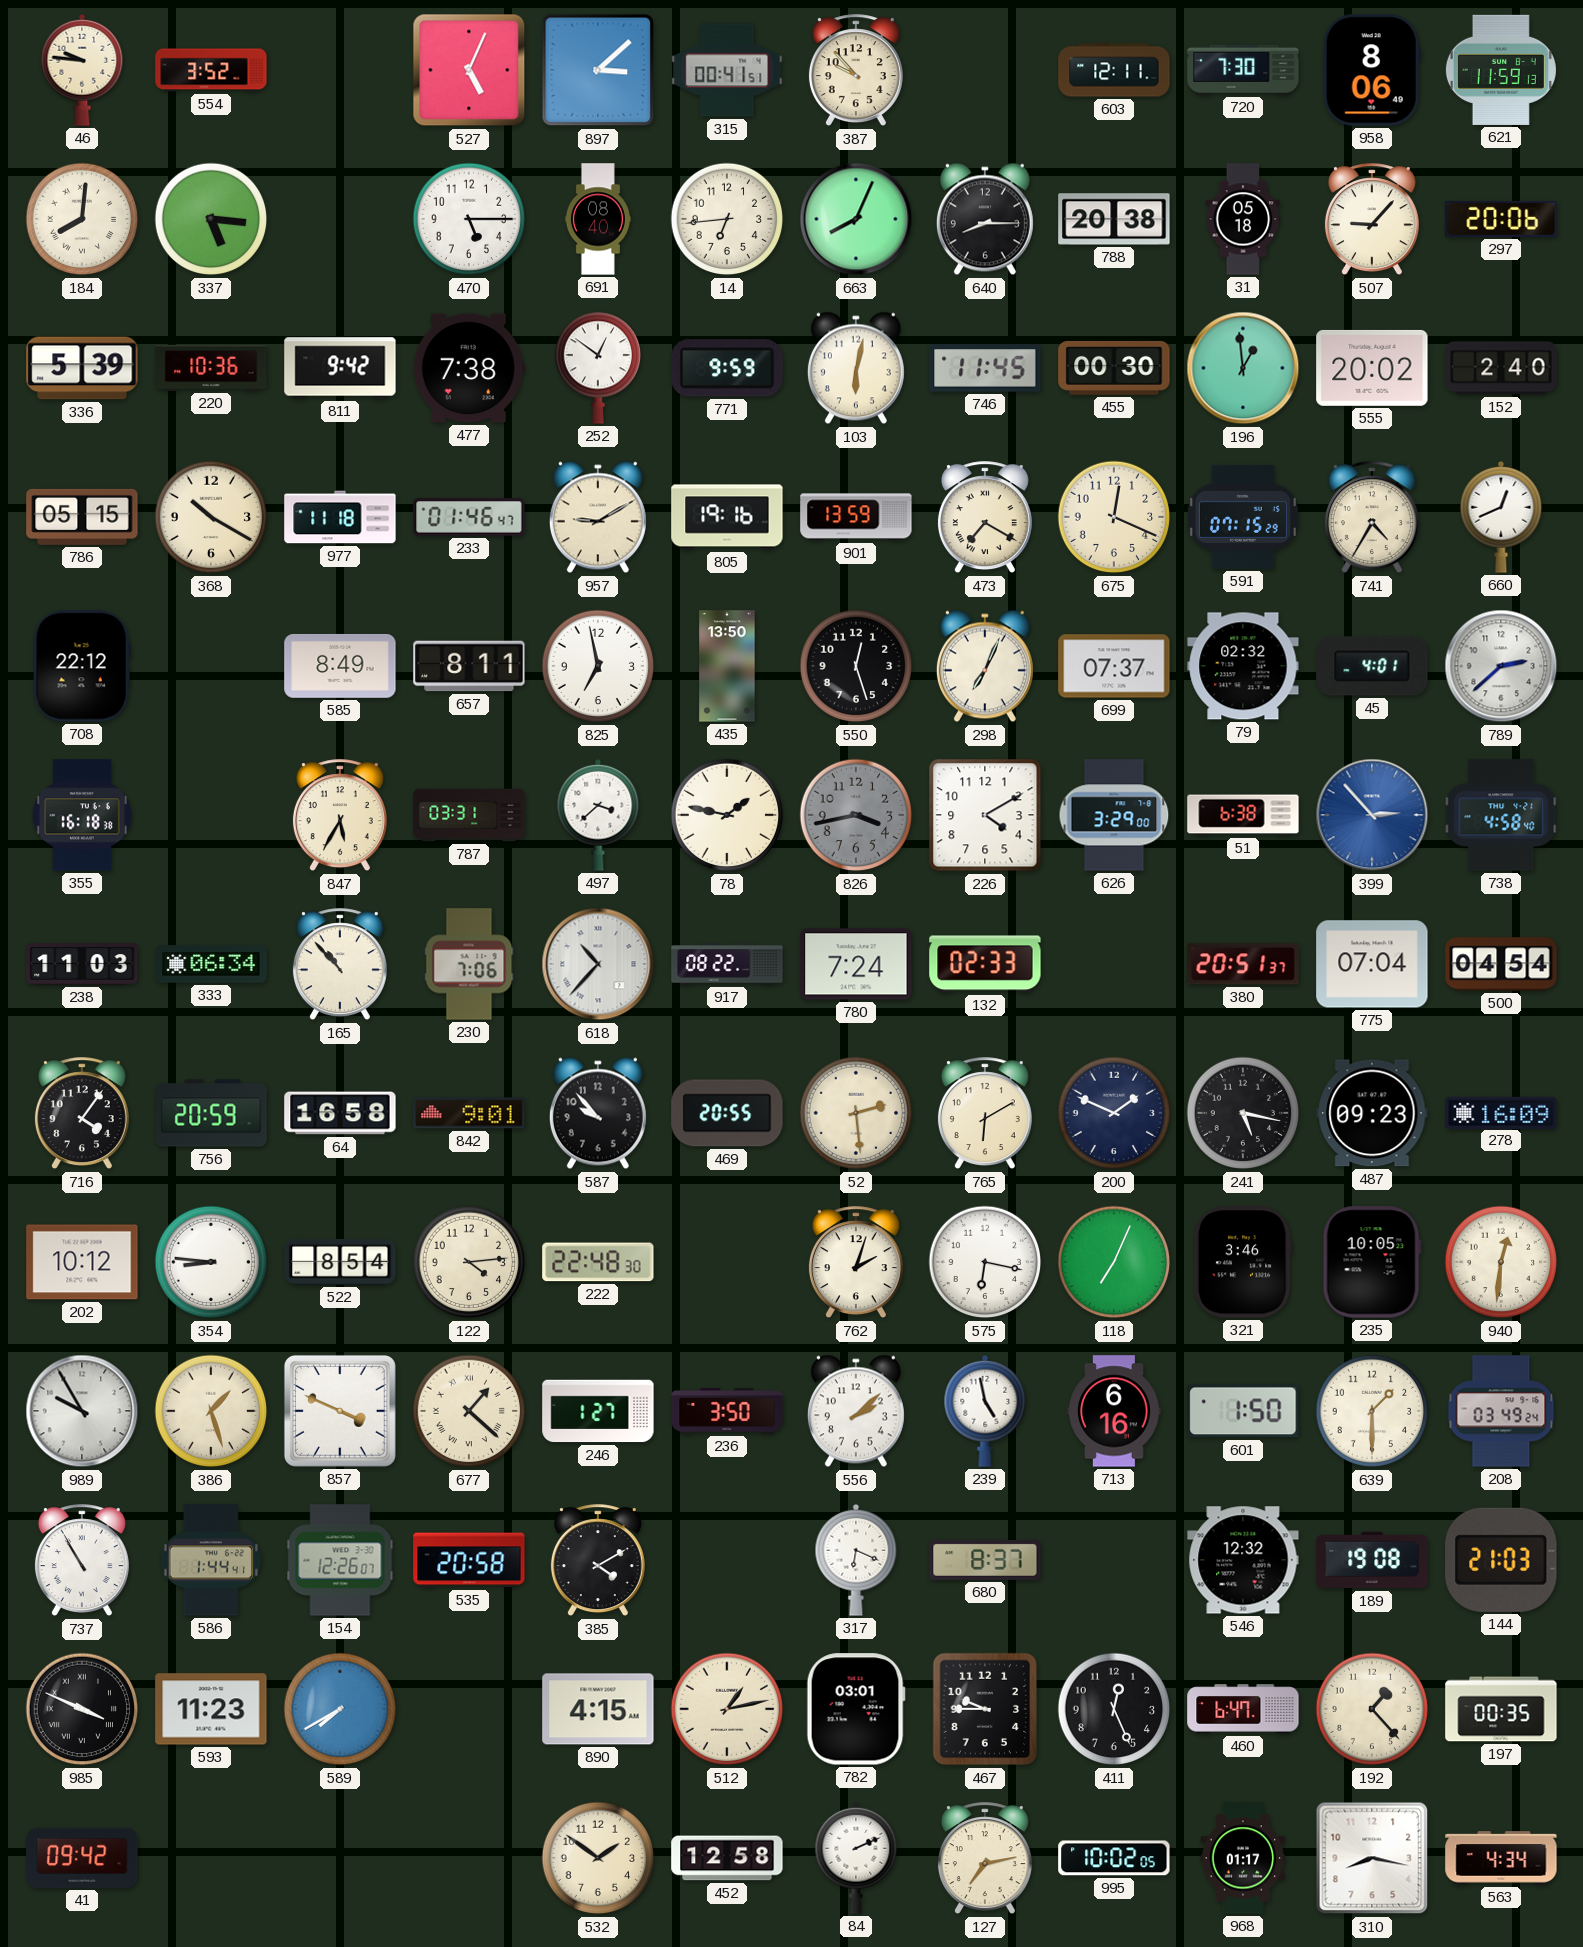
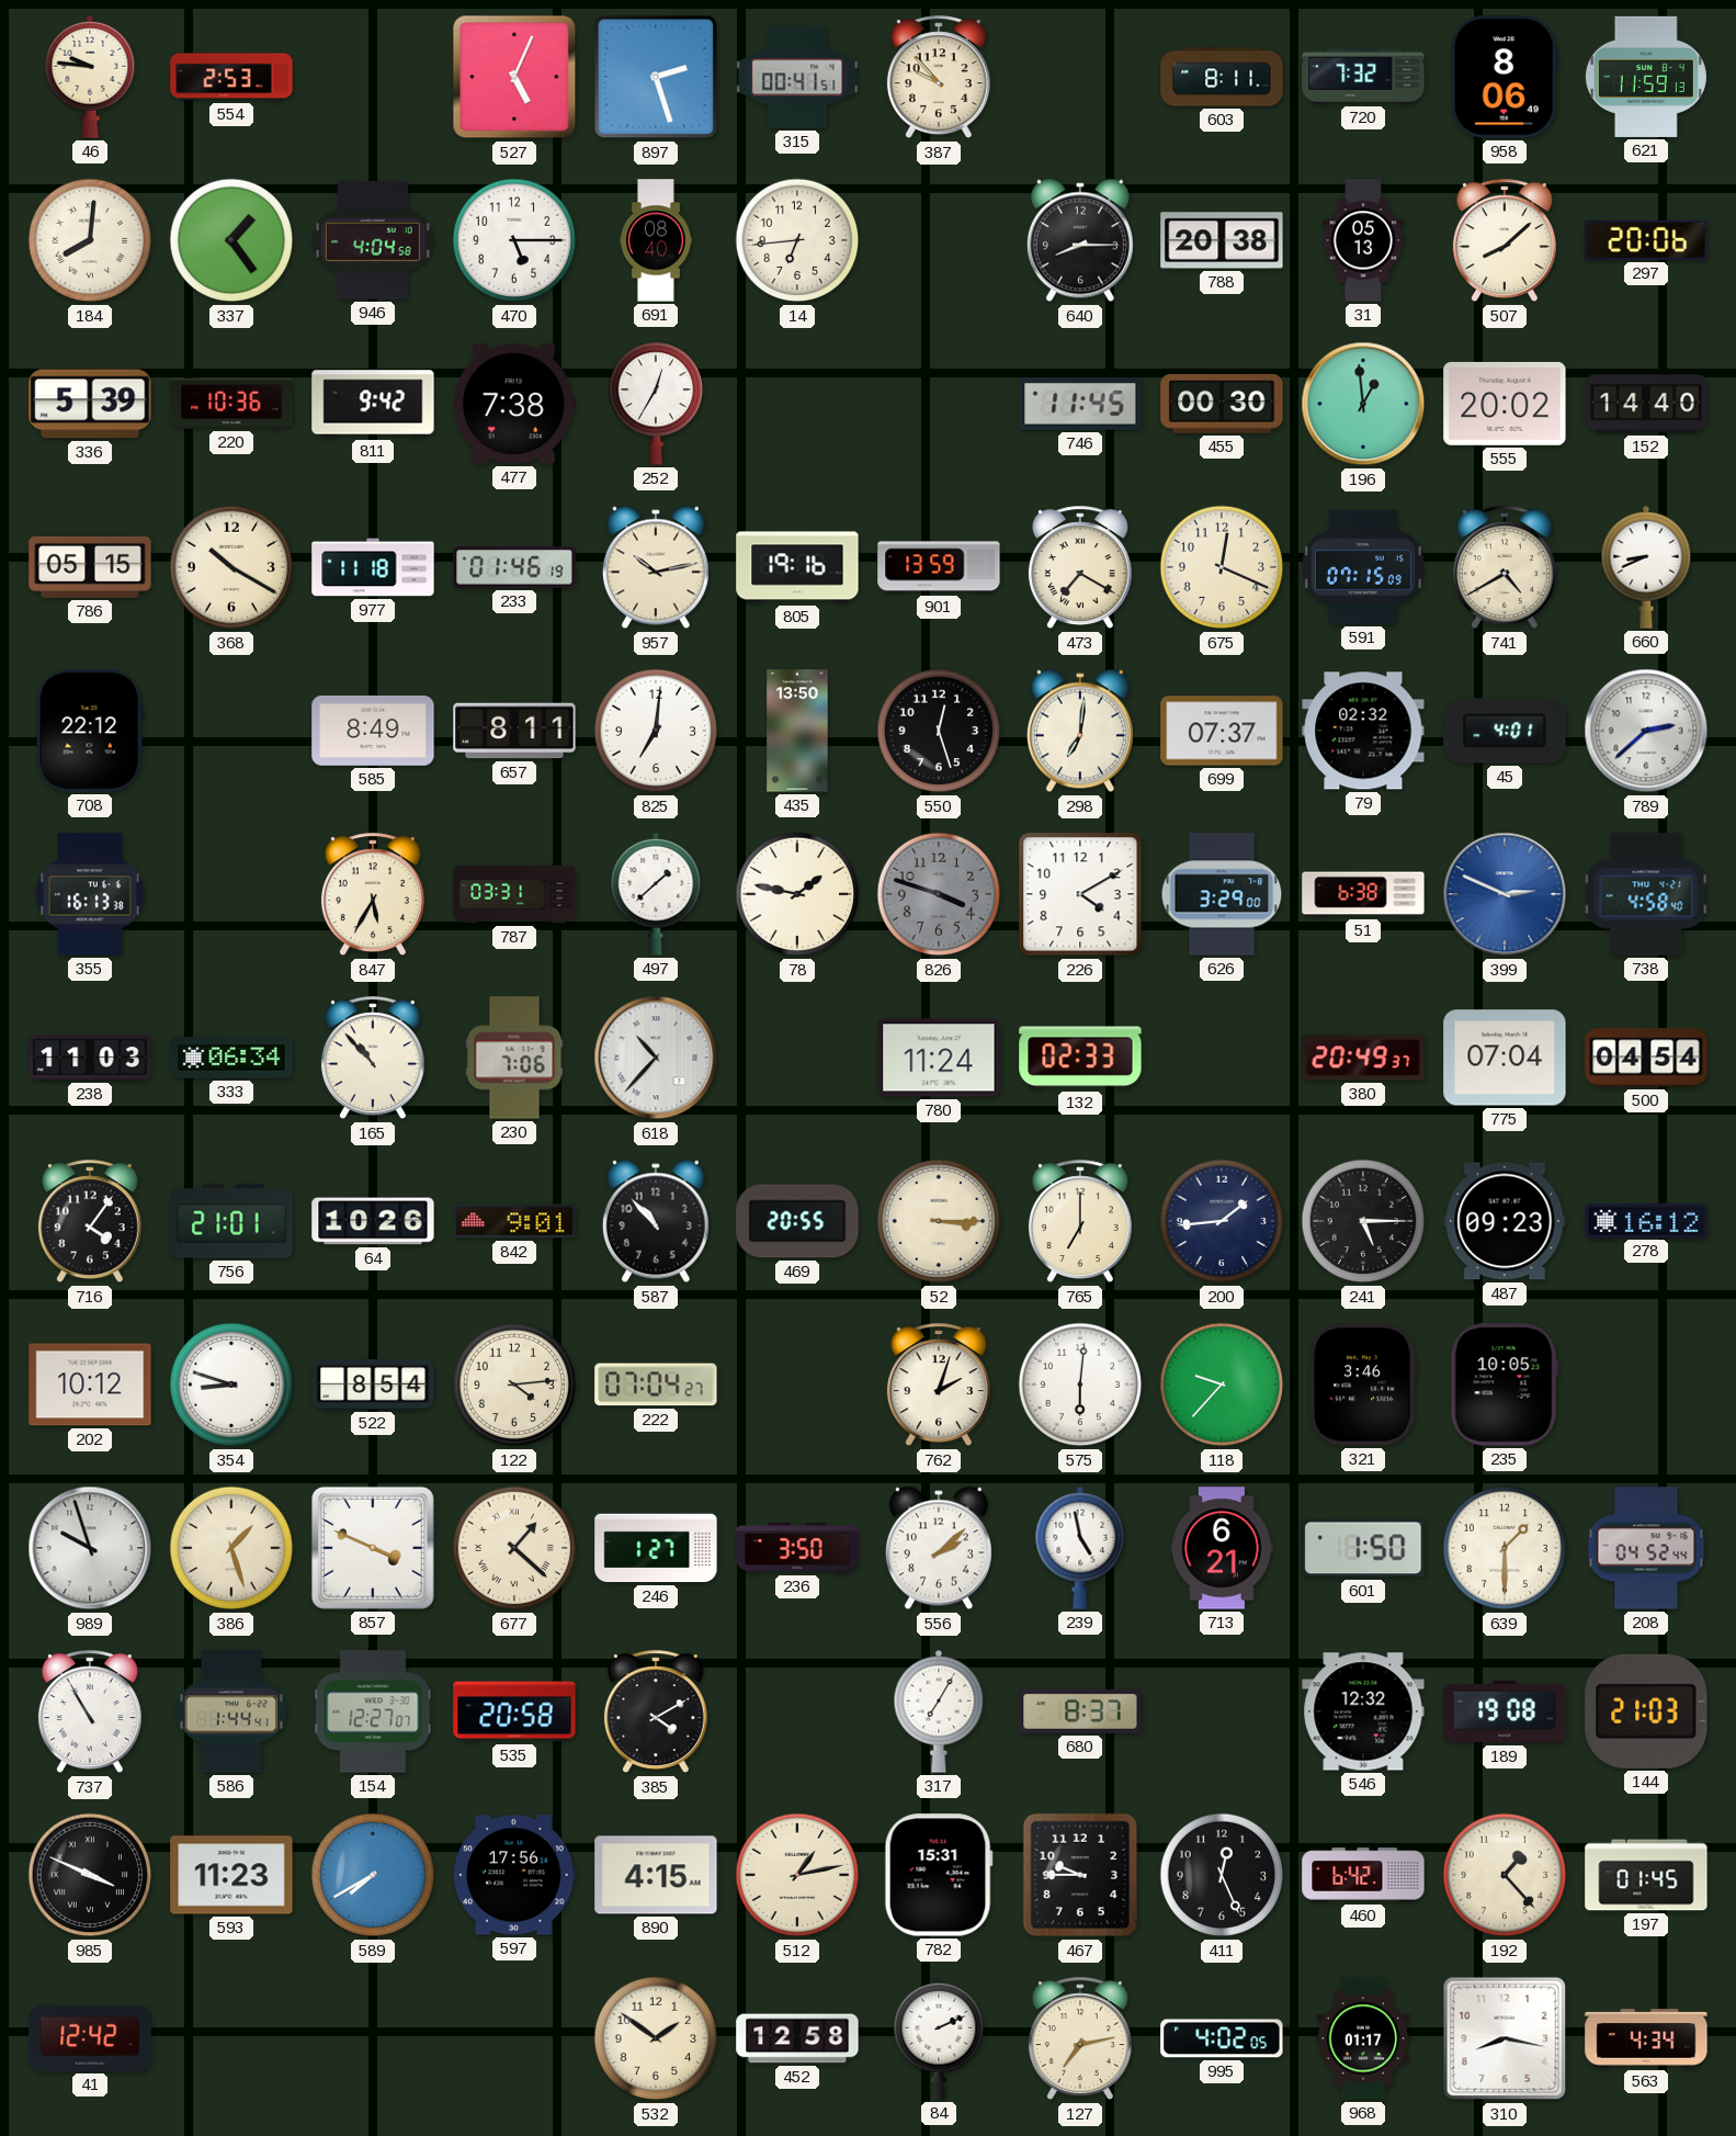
554: 3:52 -> 2:53
897: 3:08 -> 2:27
603: 12:11 -> 8:11
720: 7:30 -> 7:32
337: 5:16 -> 1:24
946: none -> 4:04
663: 8:04 -> none
31: 05:18 -> 05:13
507: 9:07 -> 8:08
252: 12:51 -> 12:35
771: 9:59 -> none
103: 6:02 -> none
152: 2:40 -> 14:40
233: 01:46:47 -> 01:46:19
957: 9:10 -> 10:13
591: 07:15:29 -> 07:15:09
741: 4:35 -> 4:40
660: 12:41 -> 8:41
825: 6:58 -> 7:01
298: 7:04 -> 7:01
355: 16:18 -> 16:13
497: 3:38 -> 1:38
826: 3:43 -> 3:48
399: 2:53 -> 2:49
917: 08:22 -> none
780: 7:24 -> 11:24
380: 20:51 -> 20:49
756: 20:59 -> 21:01
64: 16:58 -> 10:26
587: 9:53 -> 10:53
52: 2:29 -> 3:15
765: 6:10 -> 7:00
200: 1:49 -> 1:44
241: 5:17 -> 5:15
278: 16:09 -> 16:12
354: 8:46 -> 8:48
222: 22:48 -> 07:04
575: 6:17 -> 6:01
118: 7:04 -> 9:37
940: 12:31 -> none
989: 9:55 -> 9:57
713: 6:16 -> 6:21
208: 03:49 -> 04:52
154: 12:26 -> 12:27
317: 6:19 -> 7:05
597: none -> 17:56
782: 03:01 -> 15:31
460: 6:47 -> 6:42
197: 00:35 -> 01:45
41: 09:42 -> 12:42
995: 10:02 -> 4:02
